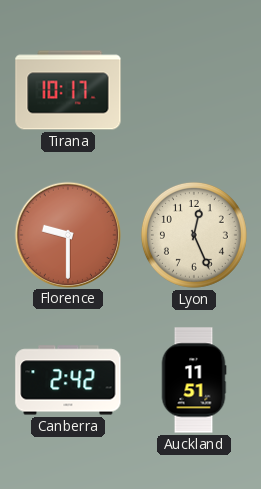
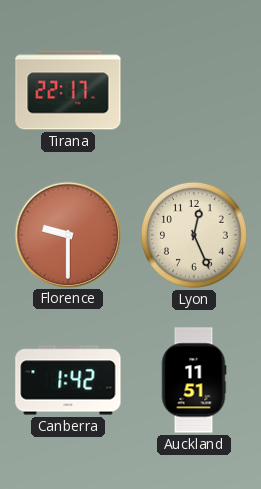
Tirana: 10:17 -> 22:17
Canberra: 2:42 -> 1:42
